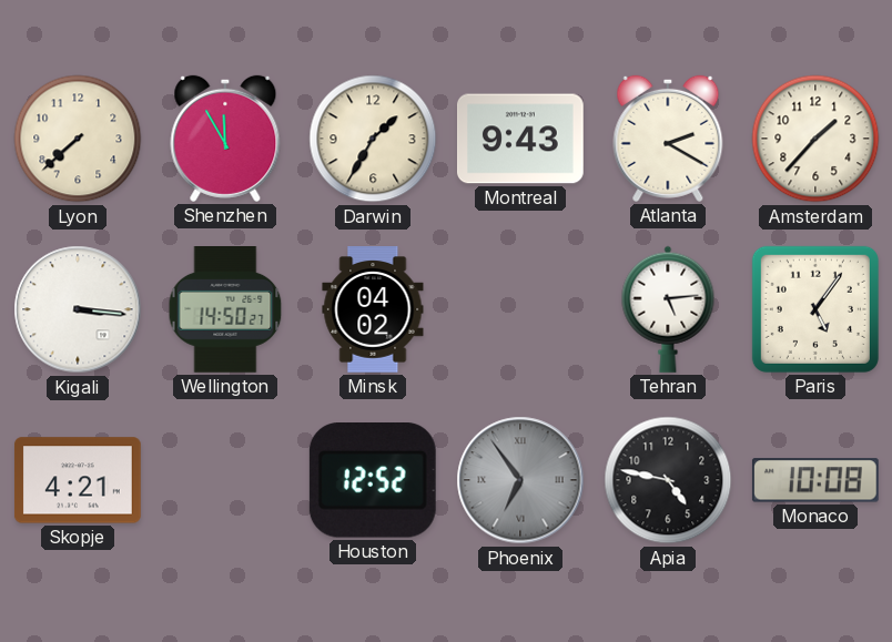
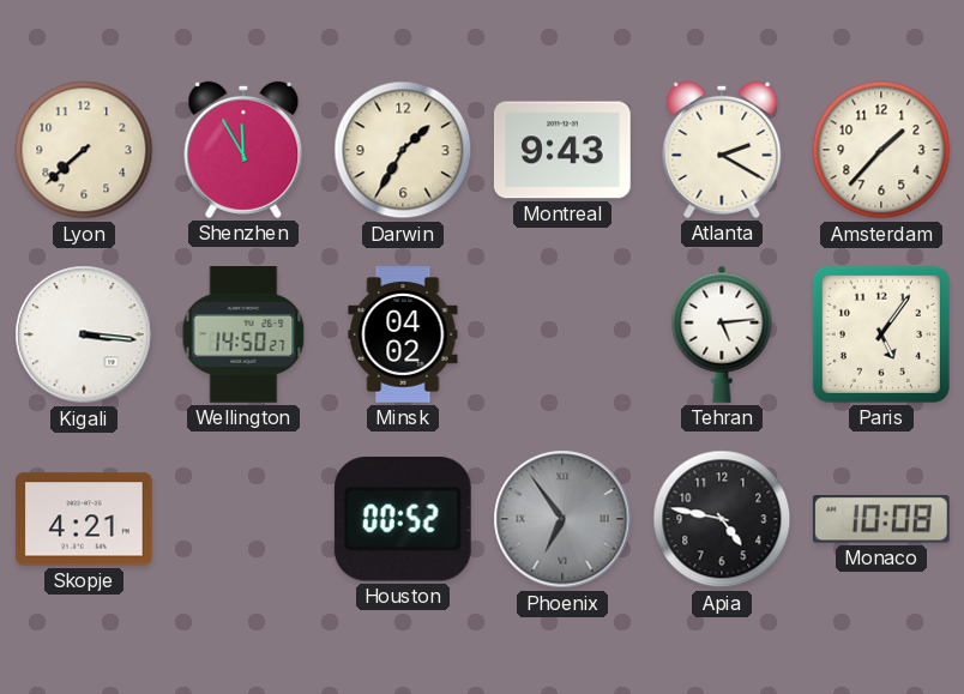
Houston: 12:52 -> 00:52
